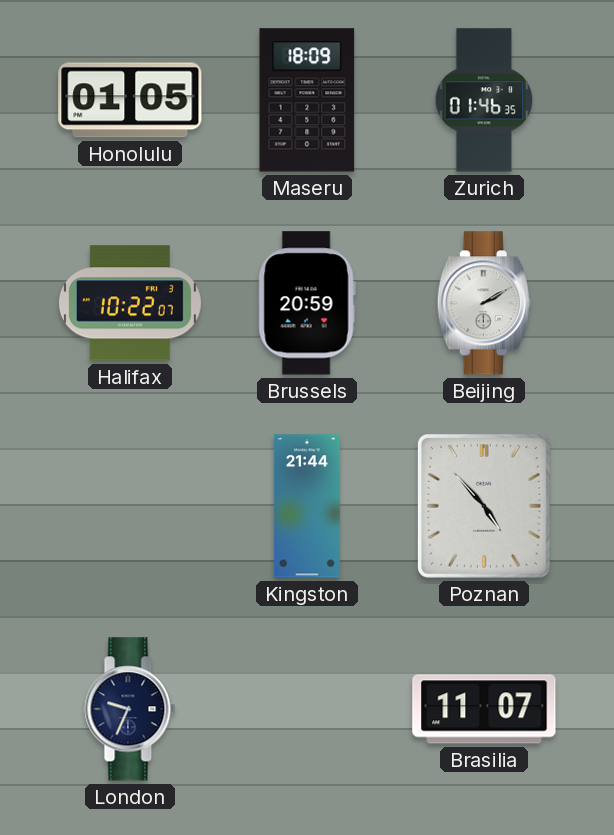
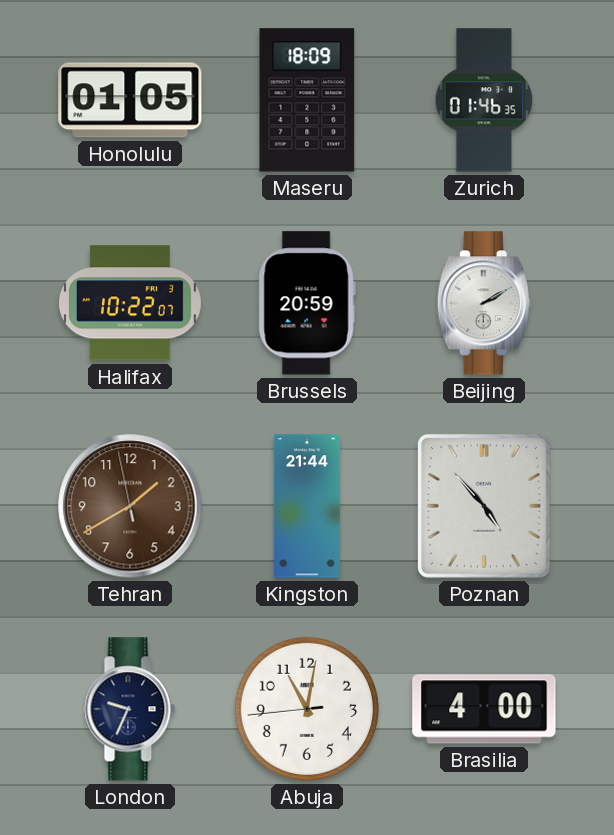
Tehran: none -> 1:39
Abuja: none -> 11:01
Brasilia: 11:07 -> 4:00
